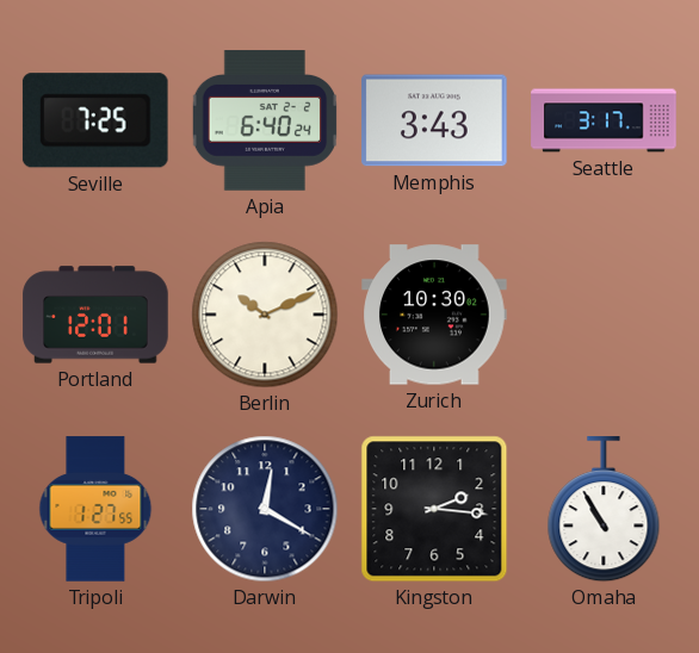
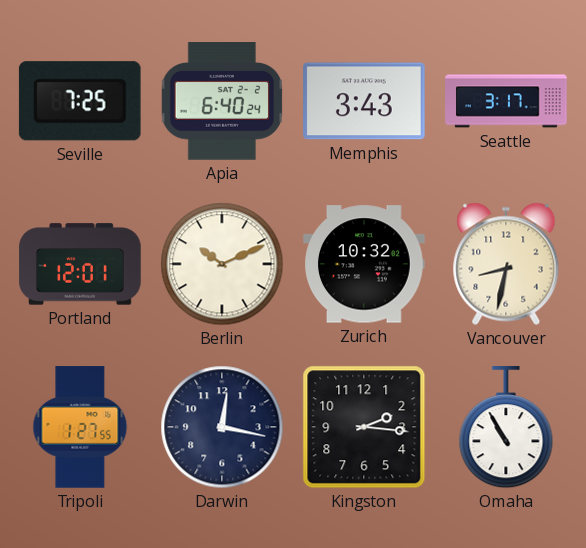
Zurich: 10:30 -> 10:32
Vancouver: none -> 8:32
Darwin: 12:20 -> 12:17
